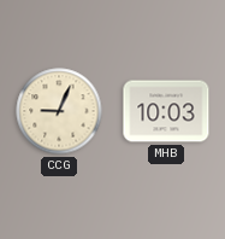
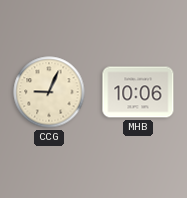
MHB: 10:03 -> 10:06
